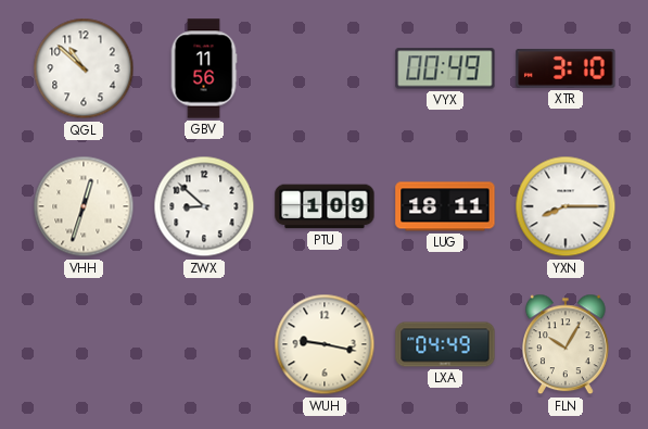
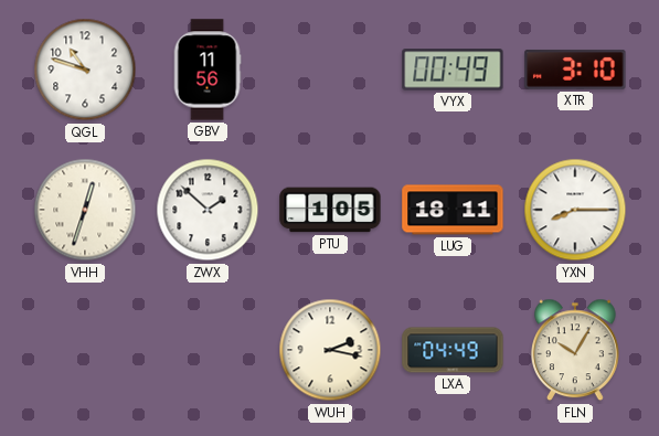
QGL: 10:52 -> 10:48
ZWX: 8:52 -> 1:52
PTU: 1:09 -> 1:05
WUH: 9:17 -> 2:17
